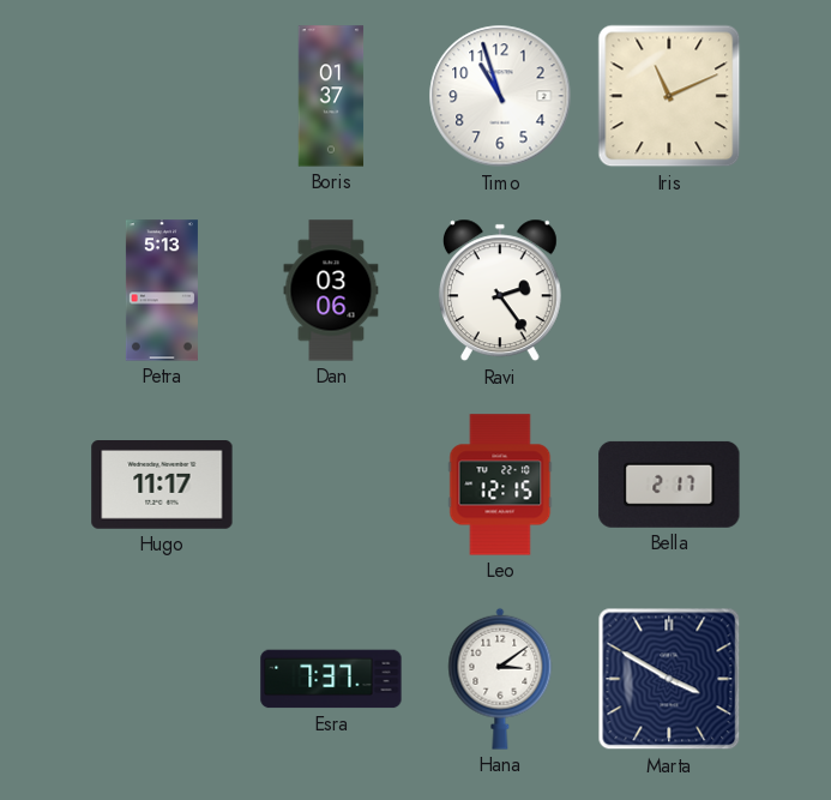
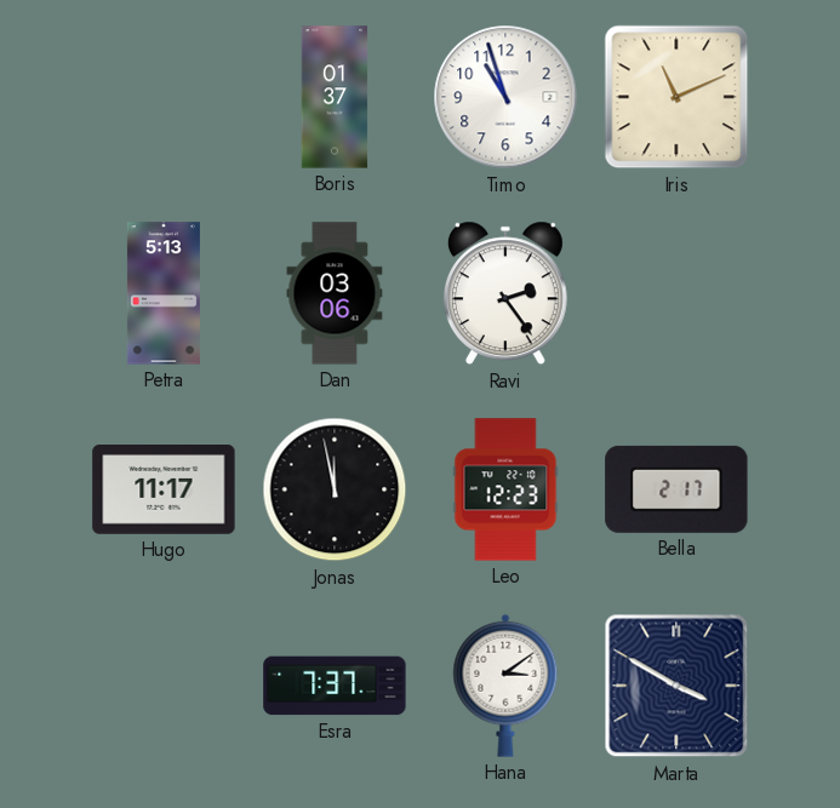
Jonas: none -> 11:58
Leo: 12:15 -> 12:23
